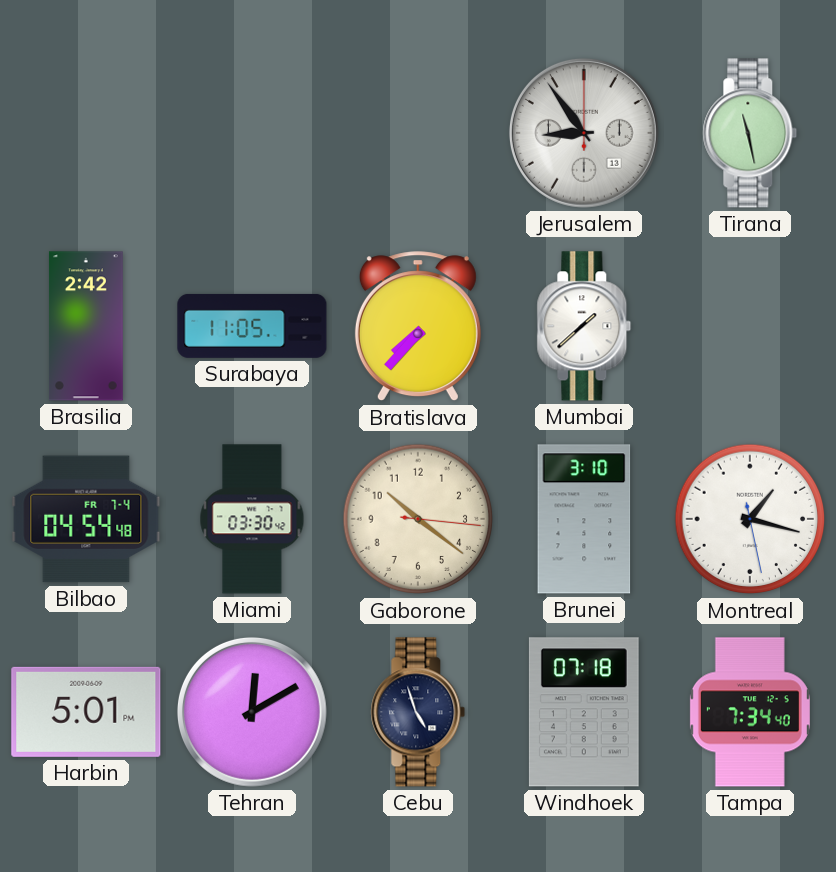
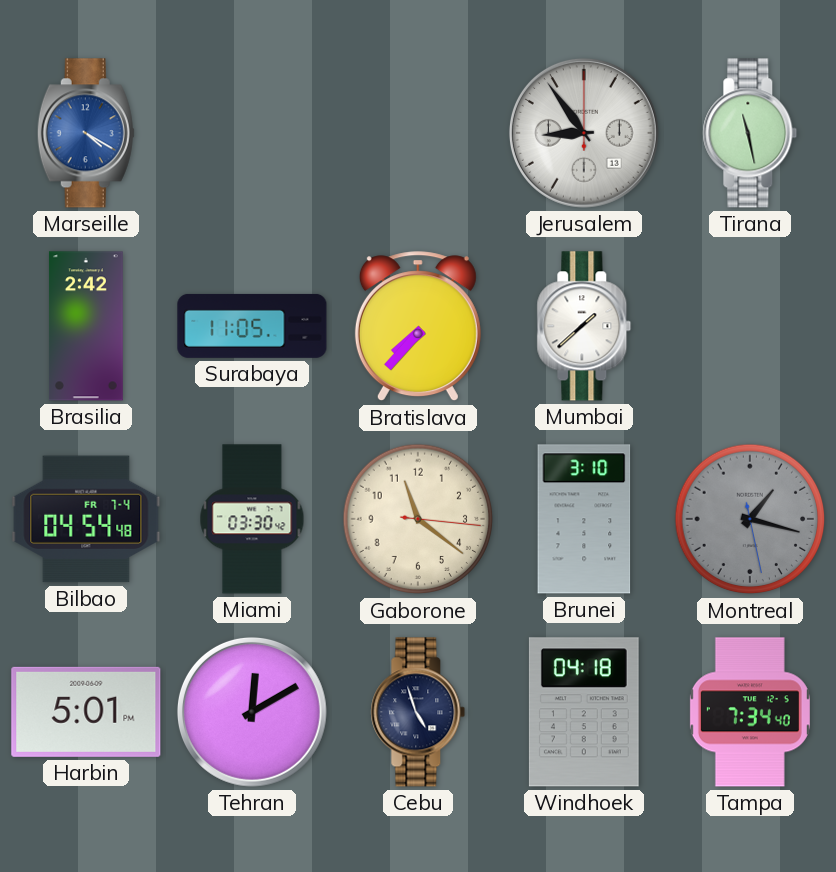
Marseille: none -> 4:20
Gaborone: 10:21 -> 11:21
Montreal dial: white -> grey
Windhoek: 07:18 -> 04:18
